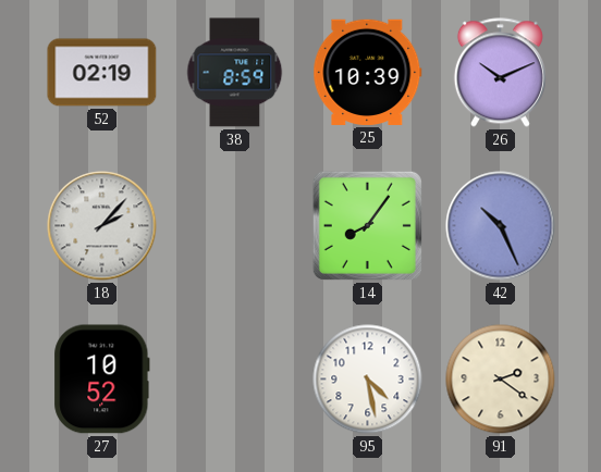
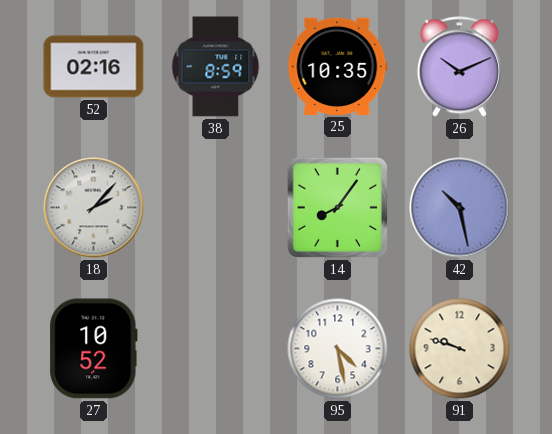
52: 02:19 -> 02:16
25: 10:39 -> 10:35
42: 10:26 -> 10:28
91: 2:21 -> 9:48
